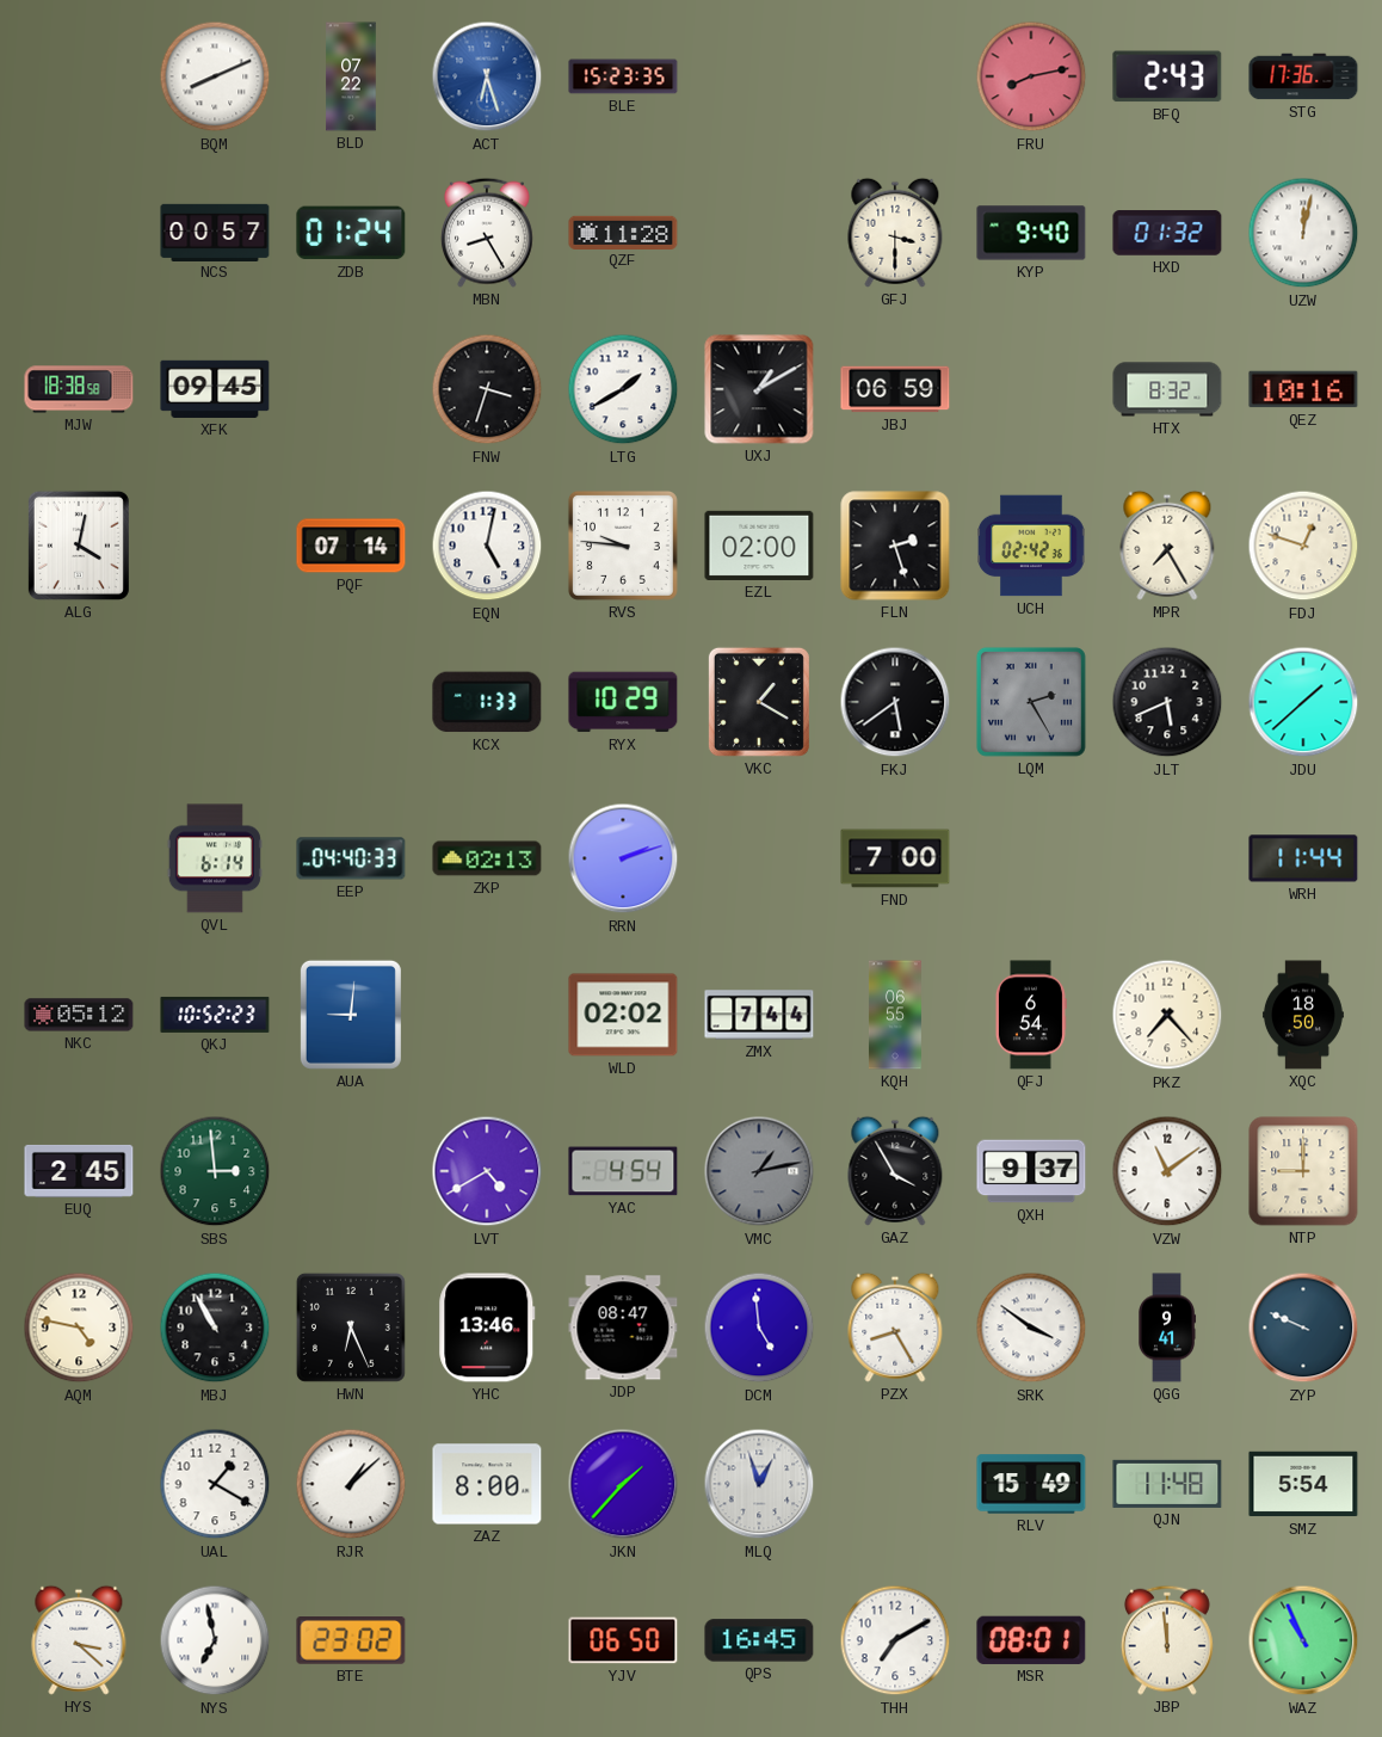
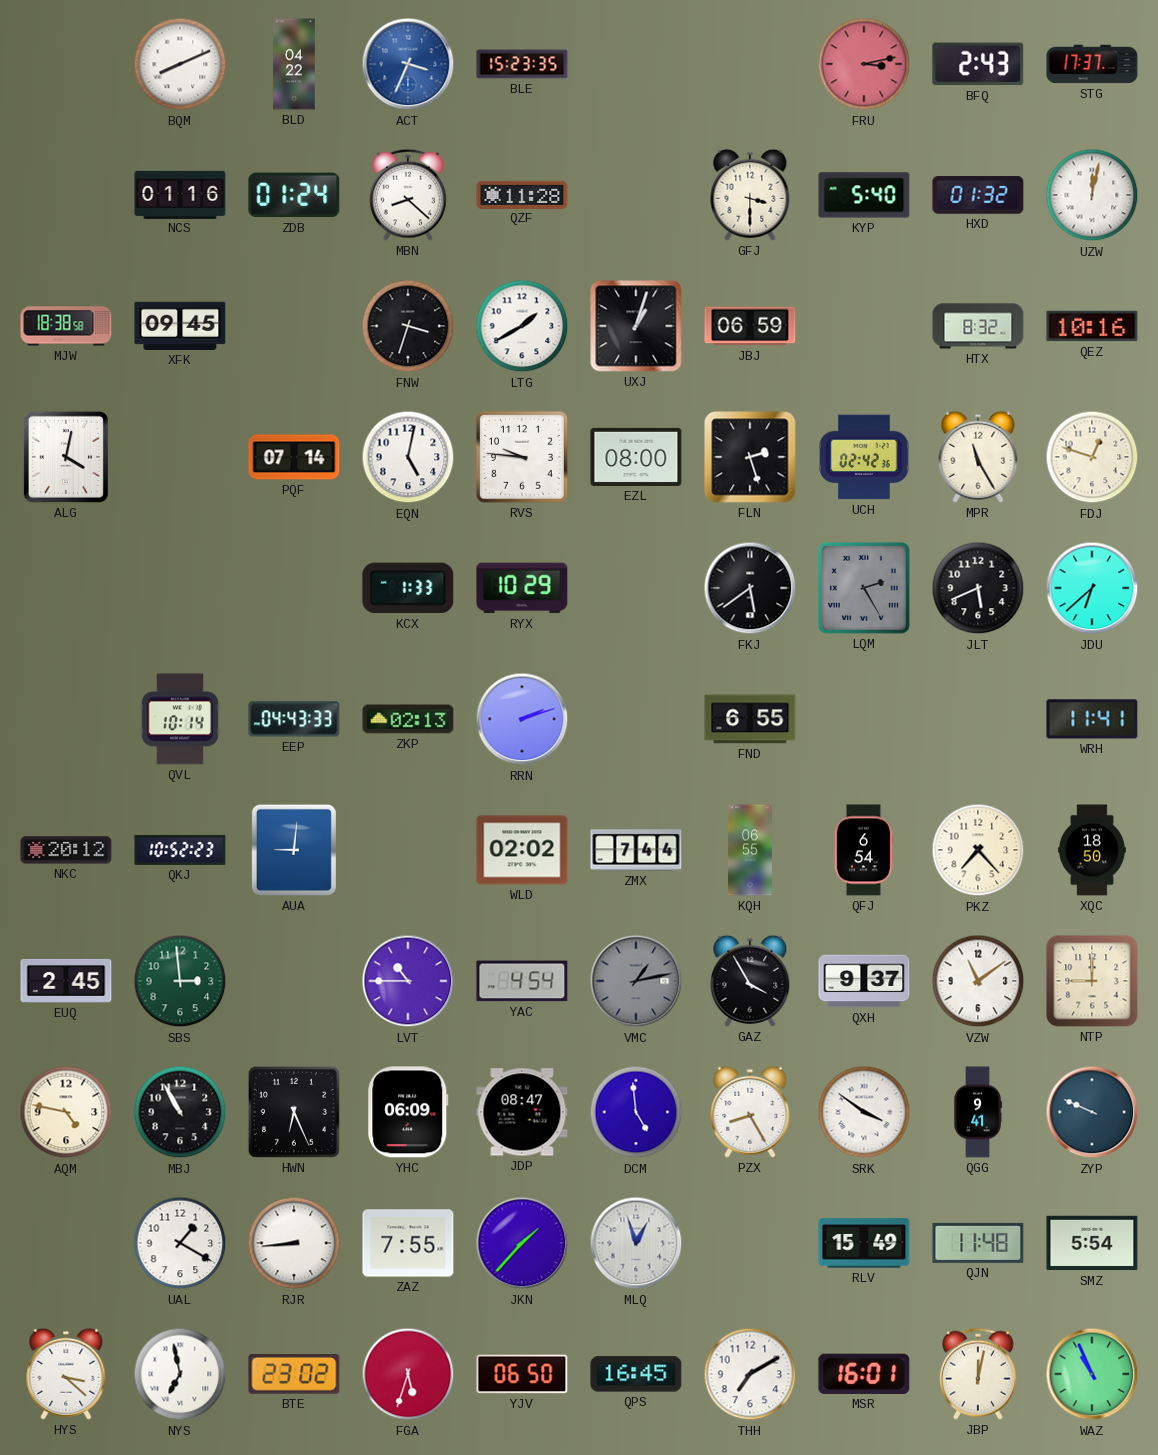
BLD: 07:22 -> 04:22
ACT: 6:27 -> 3:34
FRU: 8:13 -> 3:13
STG: 17:36 -> 17:37
NCS: 00:57 -> 01:16
MBN: 8:25 -> 8:22
KYP: 9:40 -> 5:40
UXJ: 1:10 -> 1:03
EZL: 02:00 -> 08:00
MPR: 7:25 -> 11:25
VKC: 1:20 -> none
JDU: 1:38 -> 6:38
QVL: 6:14 -> 10:14
EEP: 04:40 -> 04:43
FND: 7:00 -> 6:55
WRH: 11:44 -> 11:41
NKC: 05:12 -> 20:12
LVT: 4:40 -> 10:45
YHC: 13:46 -> 06:09
RJR: 1:08 -> 8:44
ZAZ: 8:00 -> 7:55
FGA: none -> 5:33
MSR: 08:01 -> 16:01
JBP: 11:59 -> 12:02
